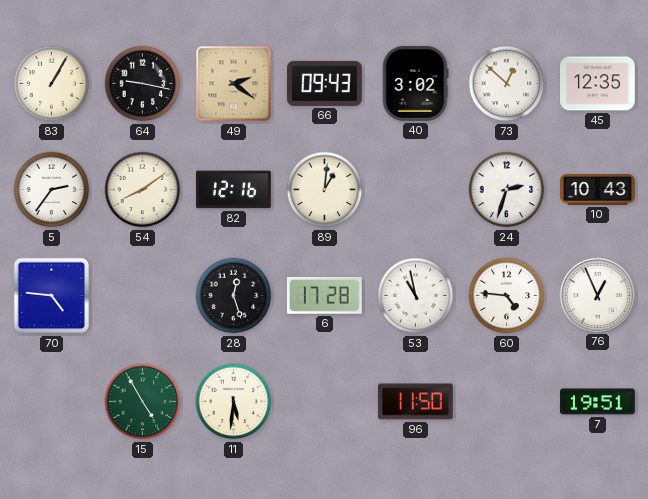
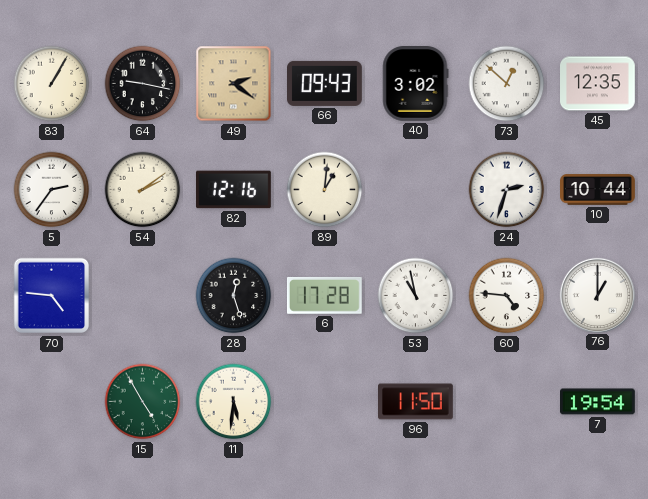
54: 8:09 -> 2:09
10: 10:43 -> 10:44
76: 12:56 -> 1:00
7: 19:51 -> 19:54
